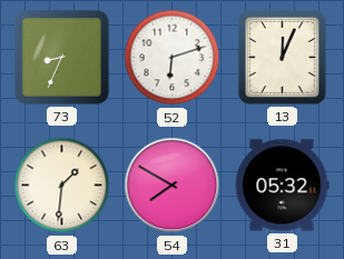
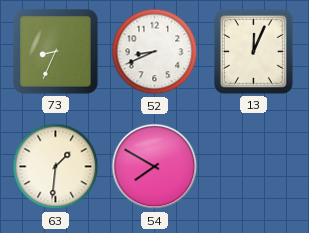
52: 6:12 -> 8:41
31: 05:32 -> none
